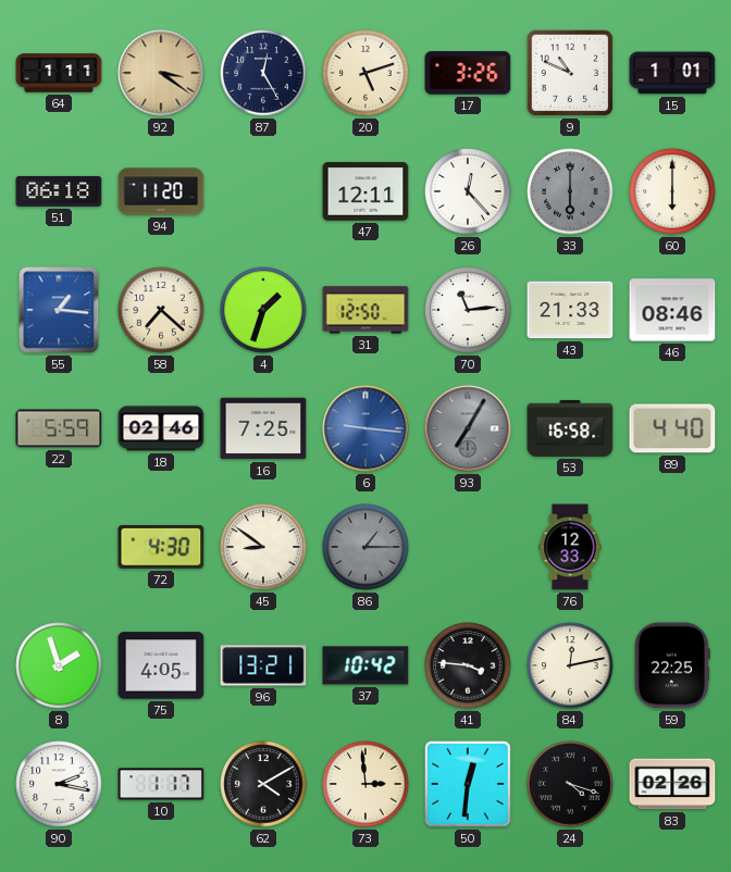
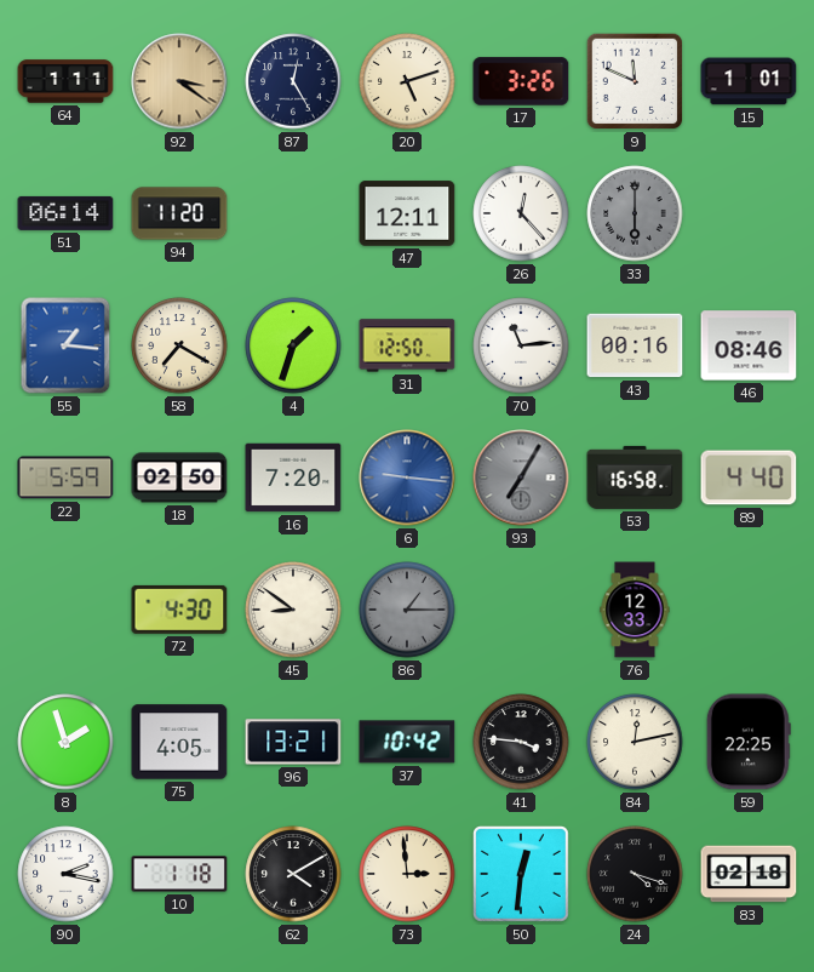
9: 10:49 -> 11:49
51: 06:18 -> 06:14
60: 6:00 -> none
58: 7:22 -> 7:20
43: 21:33 -> 00:16
18: 02:46 -> 02:50
16: 7:25 -> 7:20
10: 1:17 -> 1:18
83: 02:26 -> 02:18
